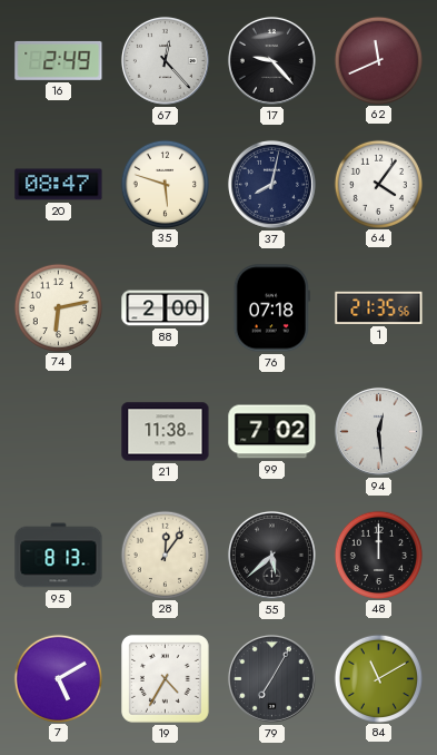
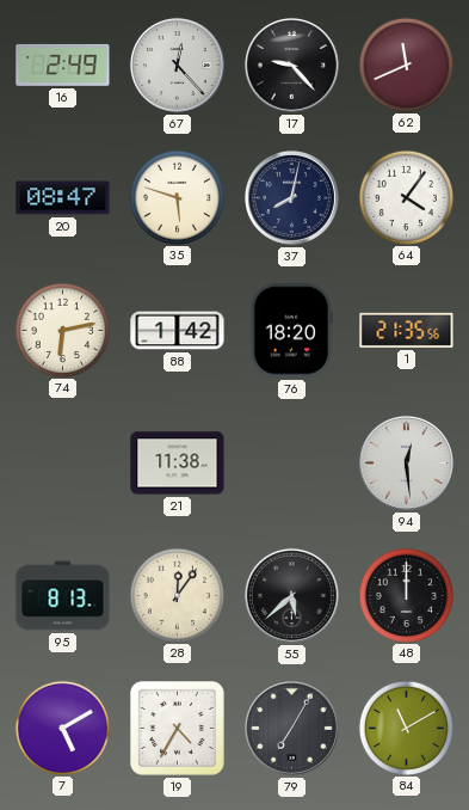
88: 2:00 -> 1:42
76: 07:18 -> 18:20
99: 7:02 -> none
